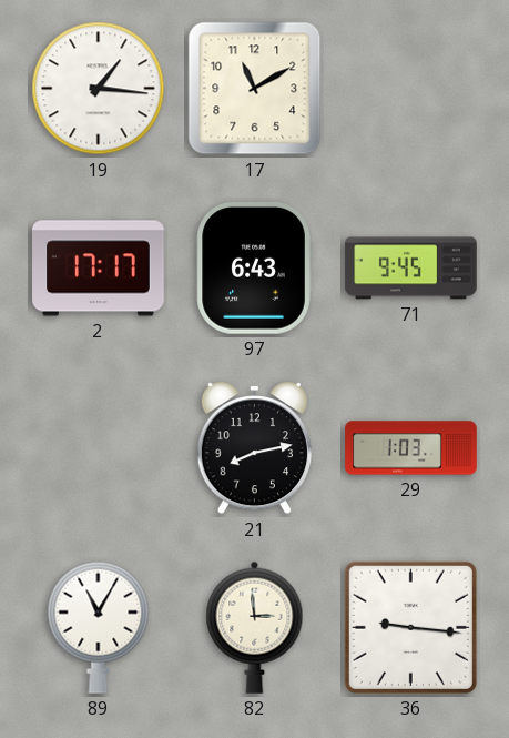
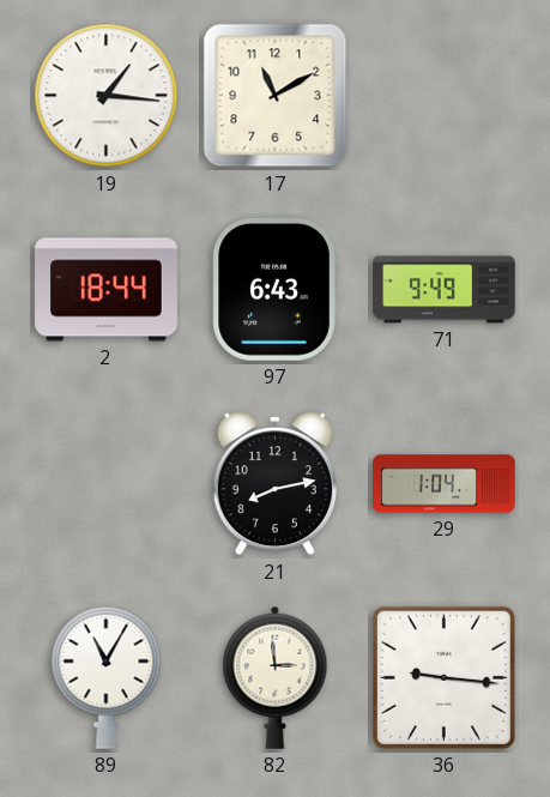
2: 17:17 -> 18:44
71: 9:45 -> 9:49
29: 1:03 -> 1:04
